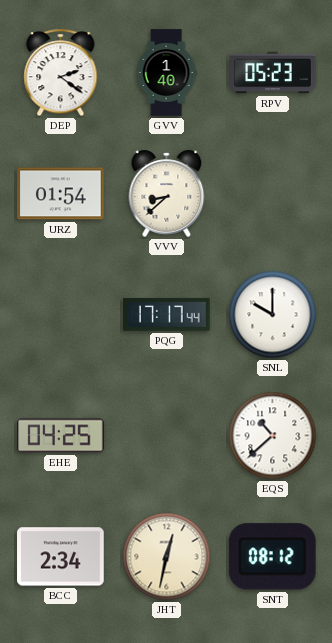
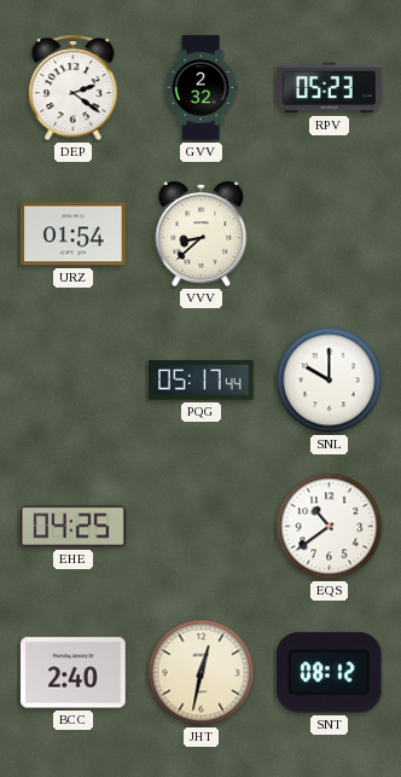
GVV: 1:40 -> 2:32
PQG: 17:17 -> 05:17
EQS: 10:38 -> 10:39
BCC: 2:34 -> 2:40
